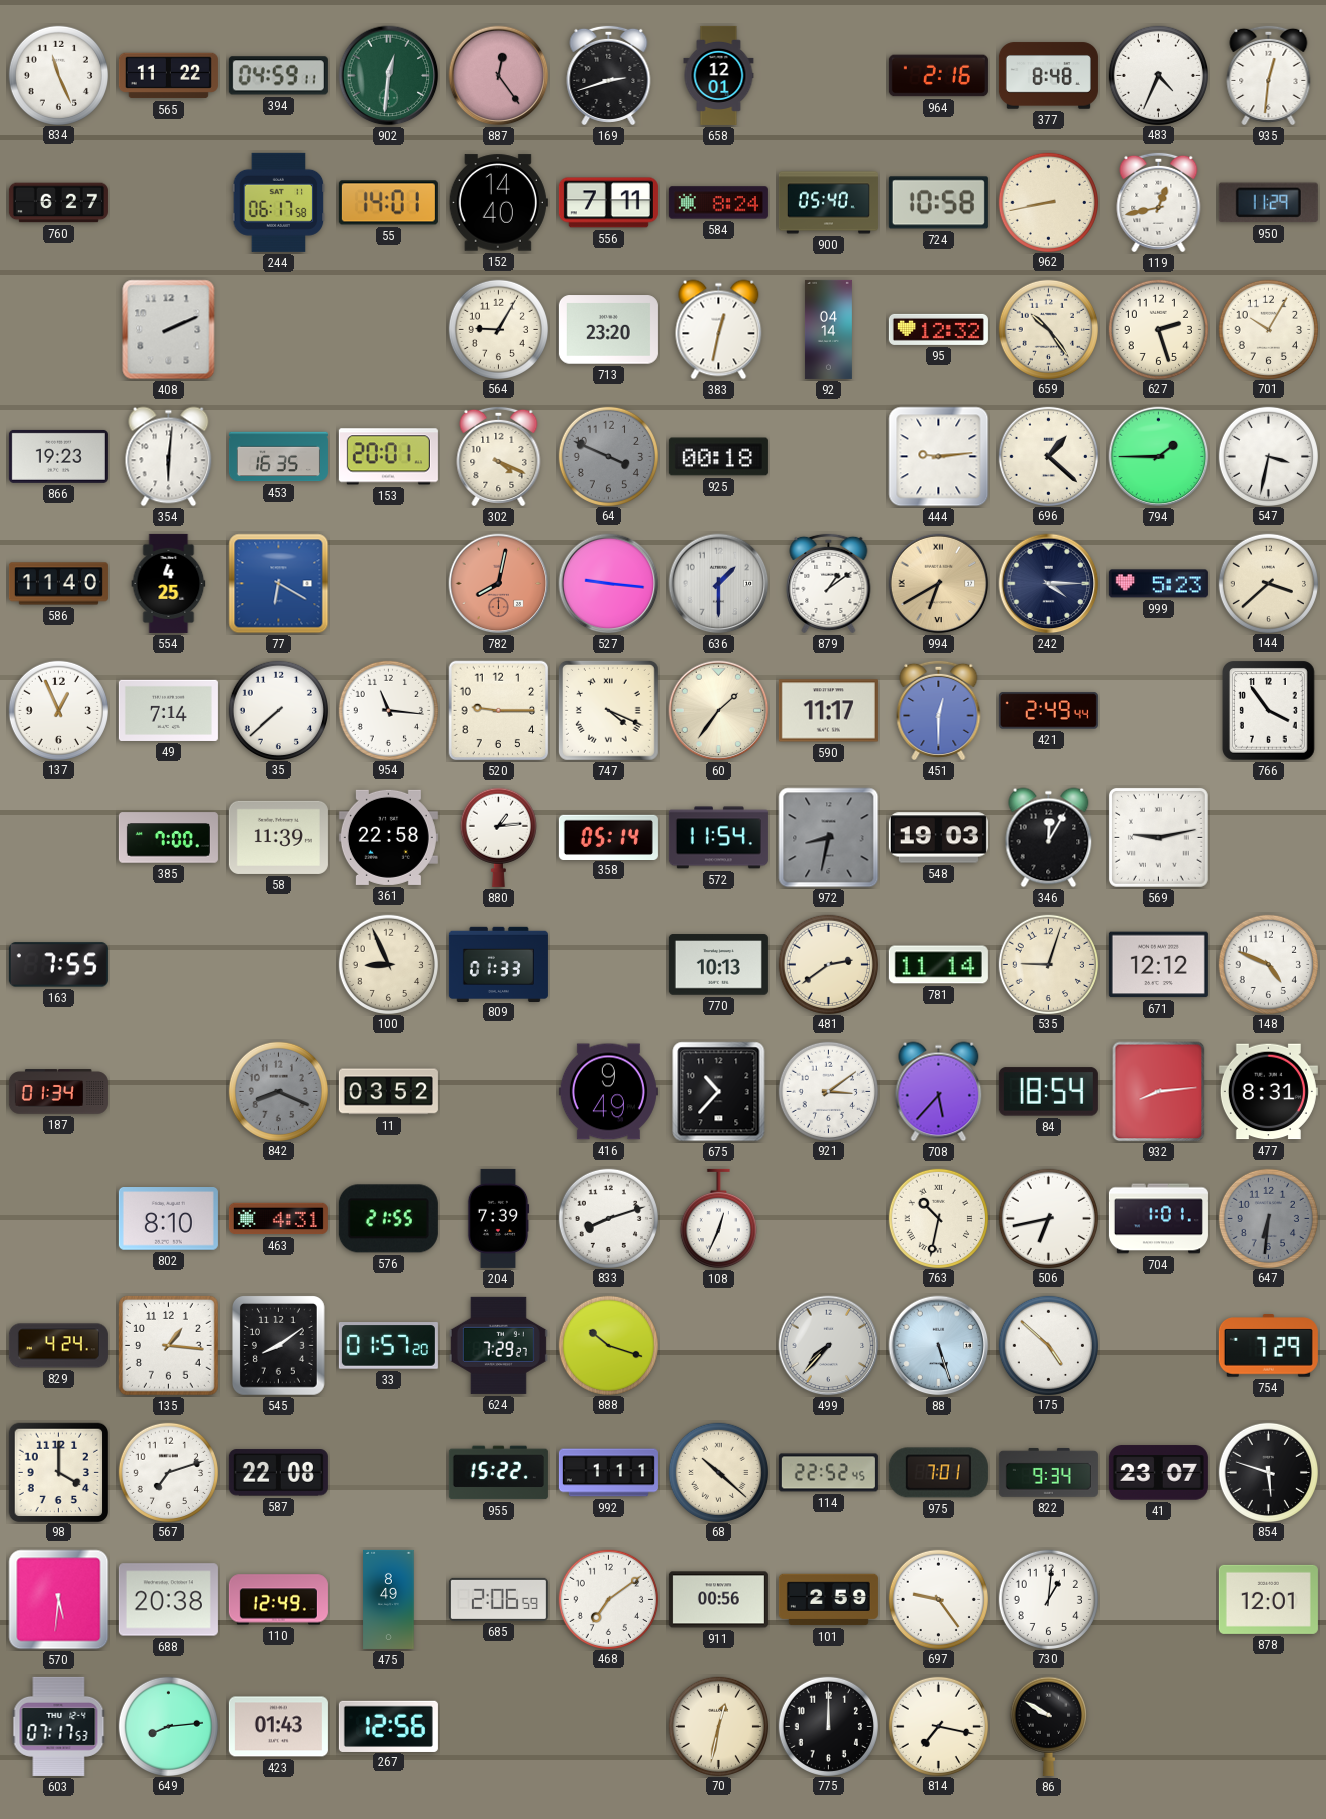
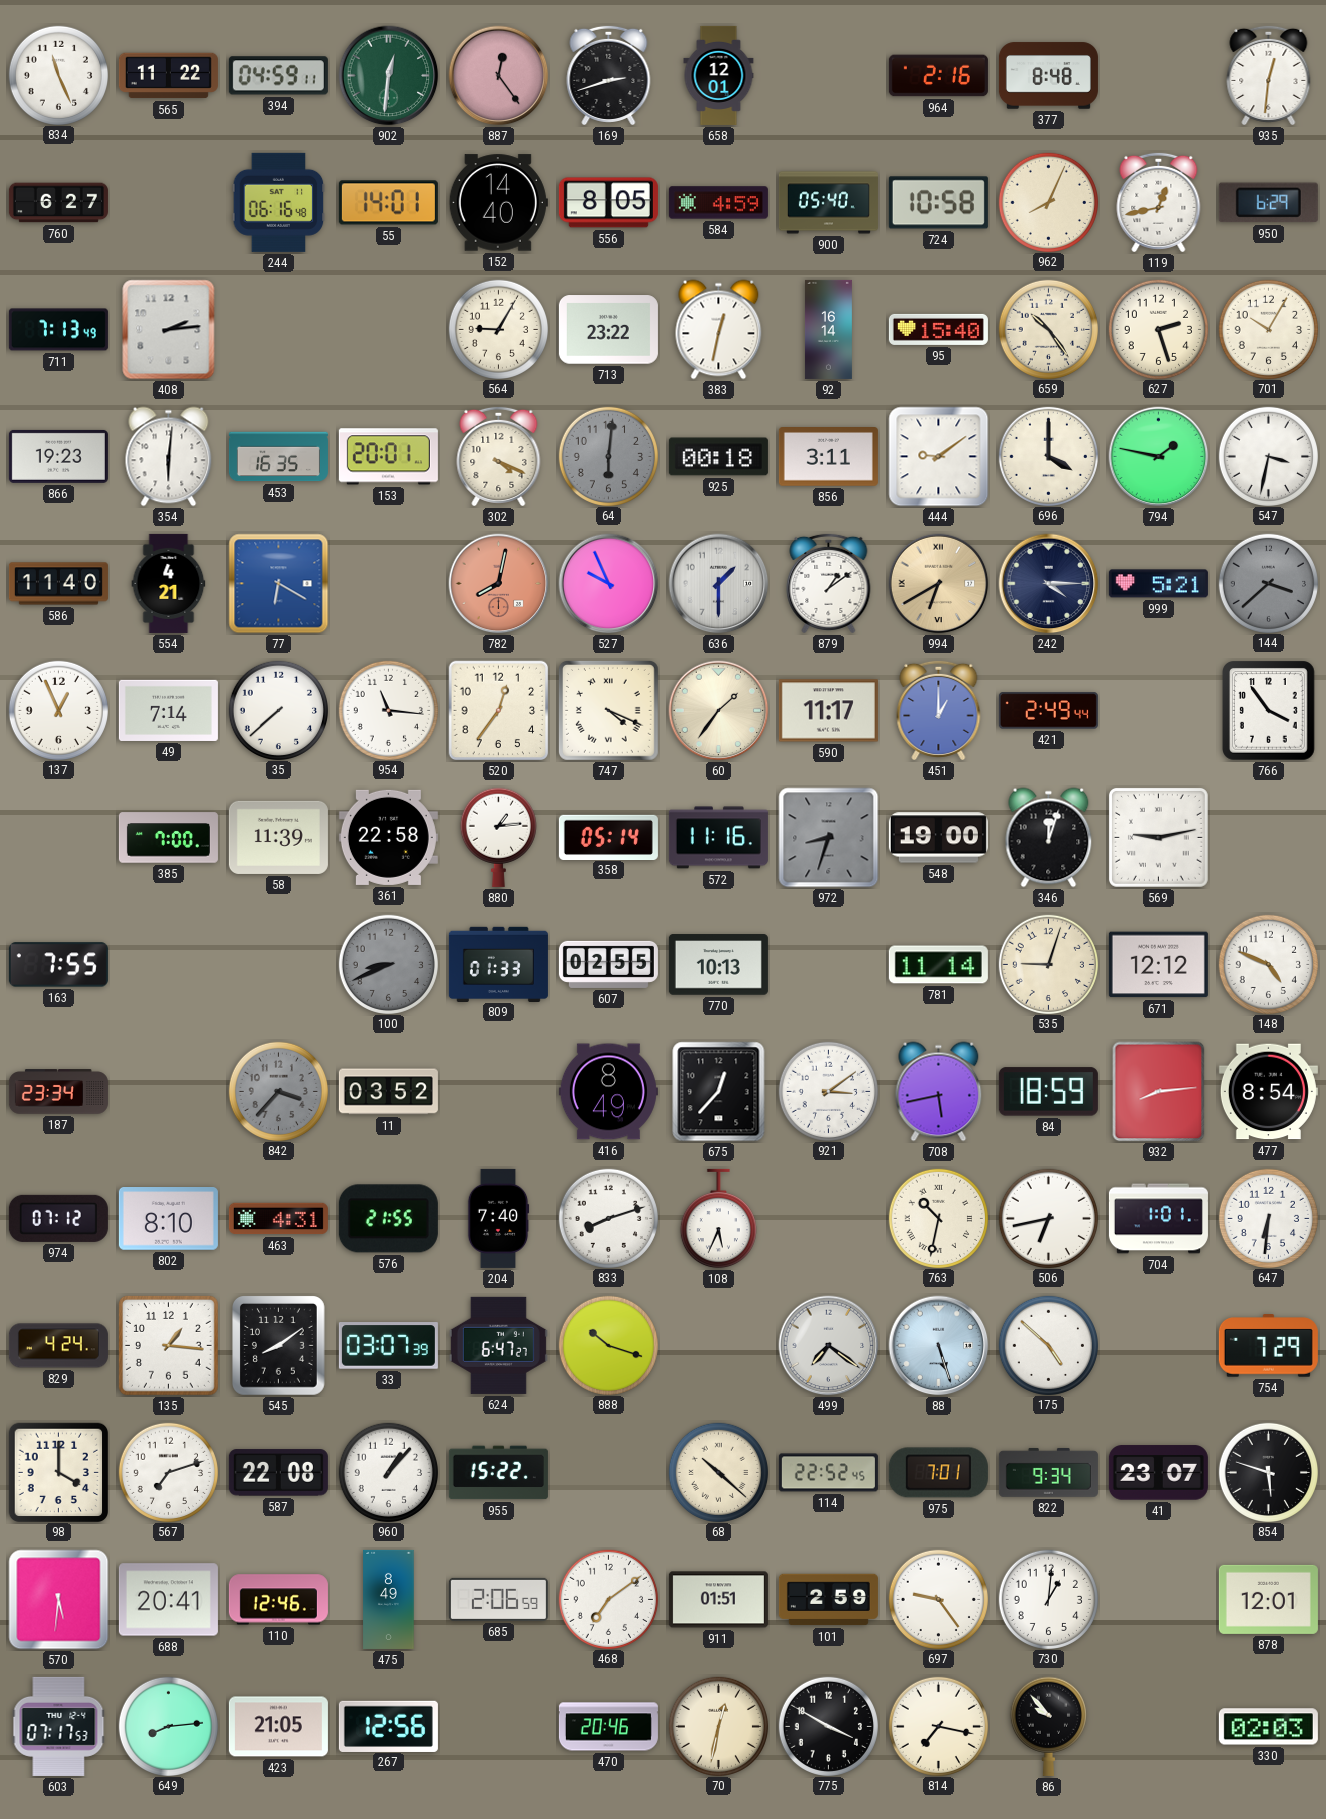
483: 4:34 -> none
244: 06:17 -> 06:16
556: 7:11 -> 8:05
584: 8:24 -> 4:59
962: 8:43 -> 8:04
950: 11:29 -> 6:29
711: none -> 7:13
408: 2:11 -> 2:14
713: 23:20 -> 23:22
92: 04:14 -> 16:14
95: 12:32 -> 15:40
64: 3:49 -> 6:01
856: none -> 3:11
444: 9:14 -> 9:09
696: 1:22 -> 4:00
794: 1:45 -> 1:47
554: 4:25 -> 4:21
527: 9:16 -> 9:56
999: 5:23 -> 5:21
144 dial: cream -> grey
520: 9:15 -> 12:36
451: 12:30 -> 1:00
572: 11:54 -> 11:16
972: 8:32 -> 8:33
548: 19:03 -> 19:00
346: 12:05 -> 12:03
100: 8:56 -> 8:41
100 dial: cream -> grey
607: none -> 02:55
481: 2:39 -> none
187: 01:34 -> 23:34
842: 8:19 -> 3:37
416: 9:49 -> 8:49
675: 10:37 -> 12:37
708: 5:37 -> 5:43
84: 18:54 -> 18:59
477: 8:31 -> 8:54
974: none -> 07:12
204: 7:39 -> 7:40
108: 12:34 -> 5:34
647 dial: grey -> white
33: 01:57 -> 03:07
624: 7:29 -> 6:47
499: 7:37 -> 7:21
960: none -> 1:07
992: 1:11 -> none
688: 20:38 -> 20:41
110: 12:49 -> 12:46
911: 00:56 -> 01:51
423: 01:43 -> 21:05
470: none -> 20:46
775: 12:00 -> 3:50
86: 9:50 -> 9:53
330: none -> 02:03
